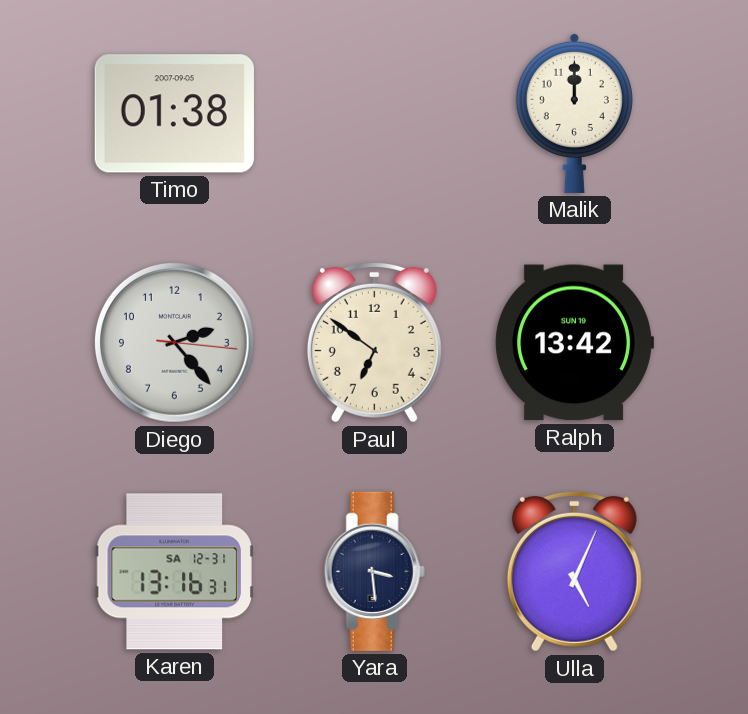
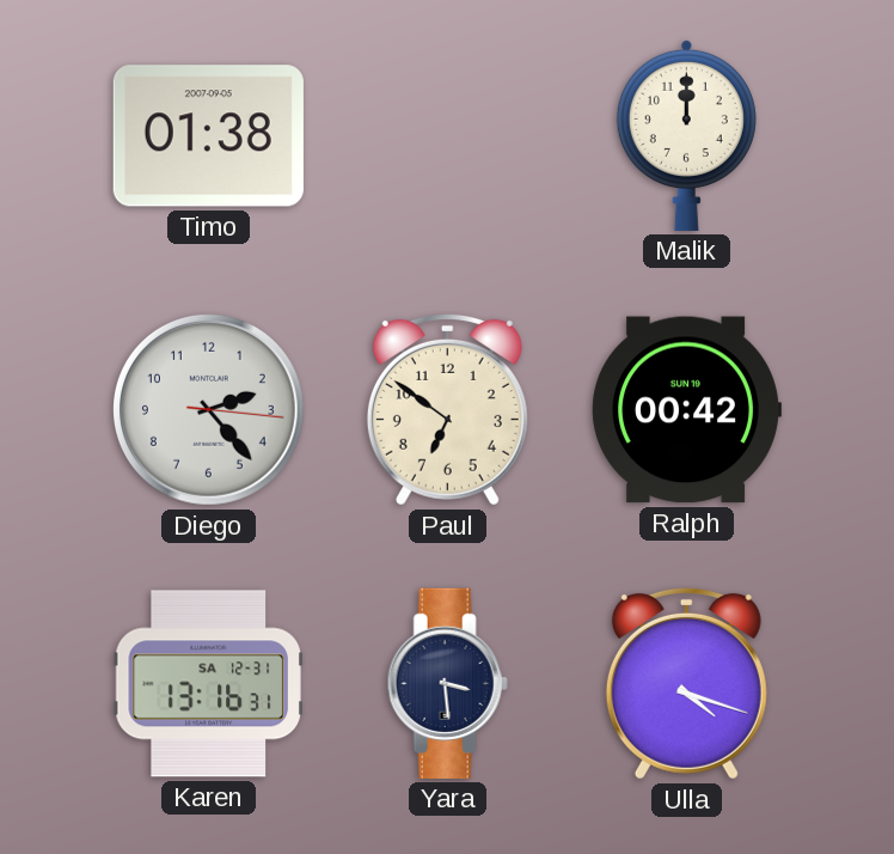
Ralph: 13:42 -> 00:42
Ulla: 5:04 -> 4:18
